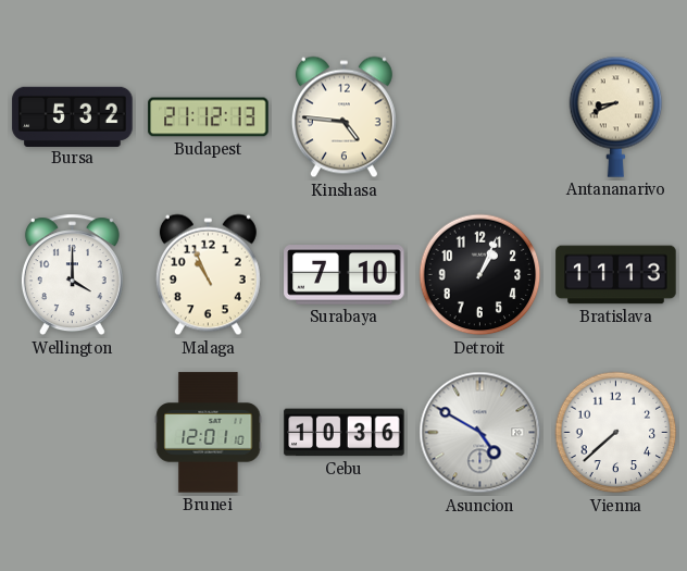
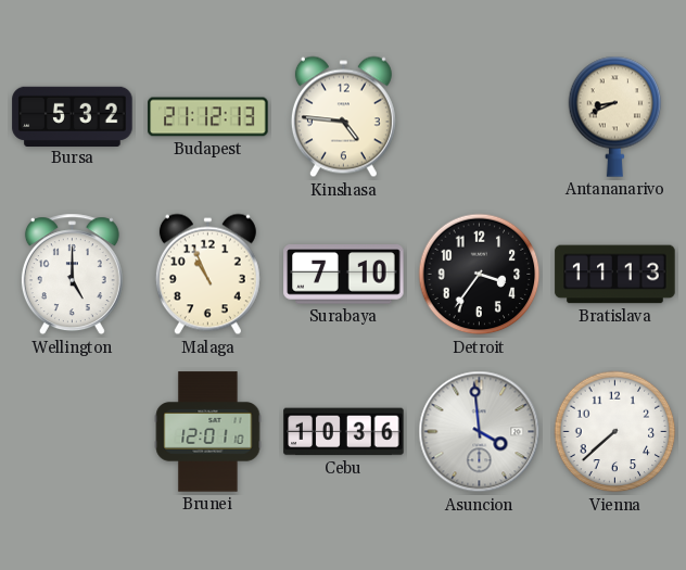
Wellington: 4:00 -> 5:00
Detroit: 1:04 -> 3:36
Asuncion: 4:50 -> 3:59
